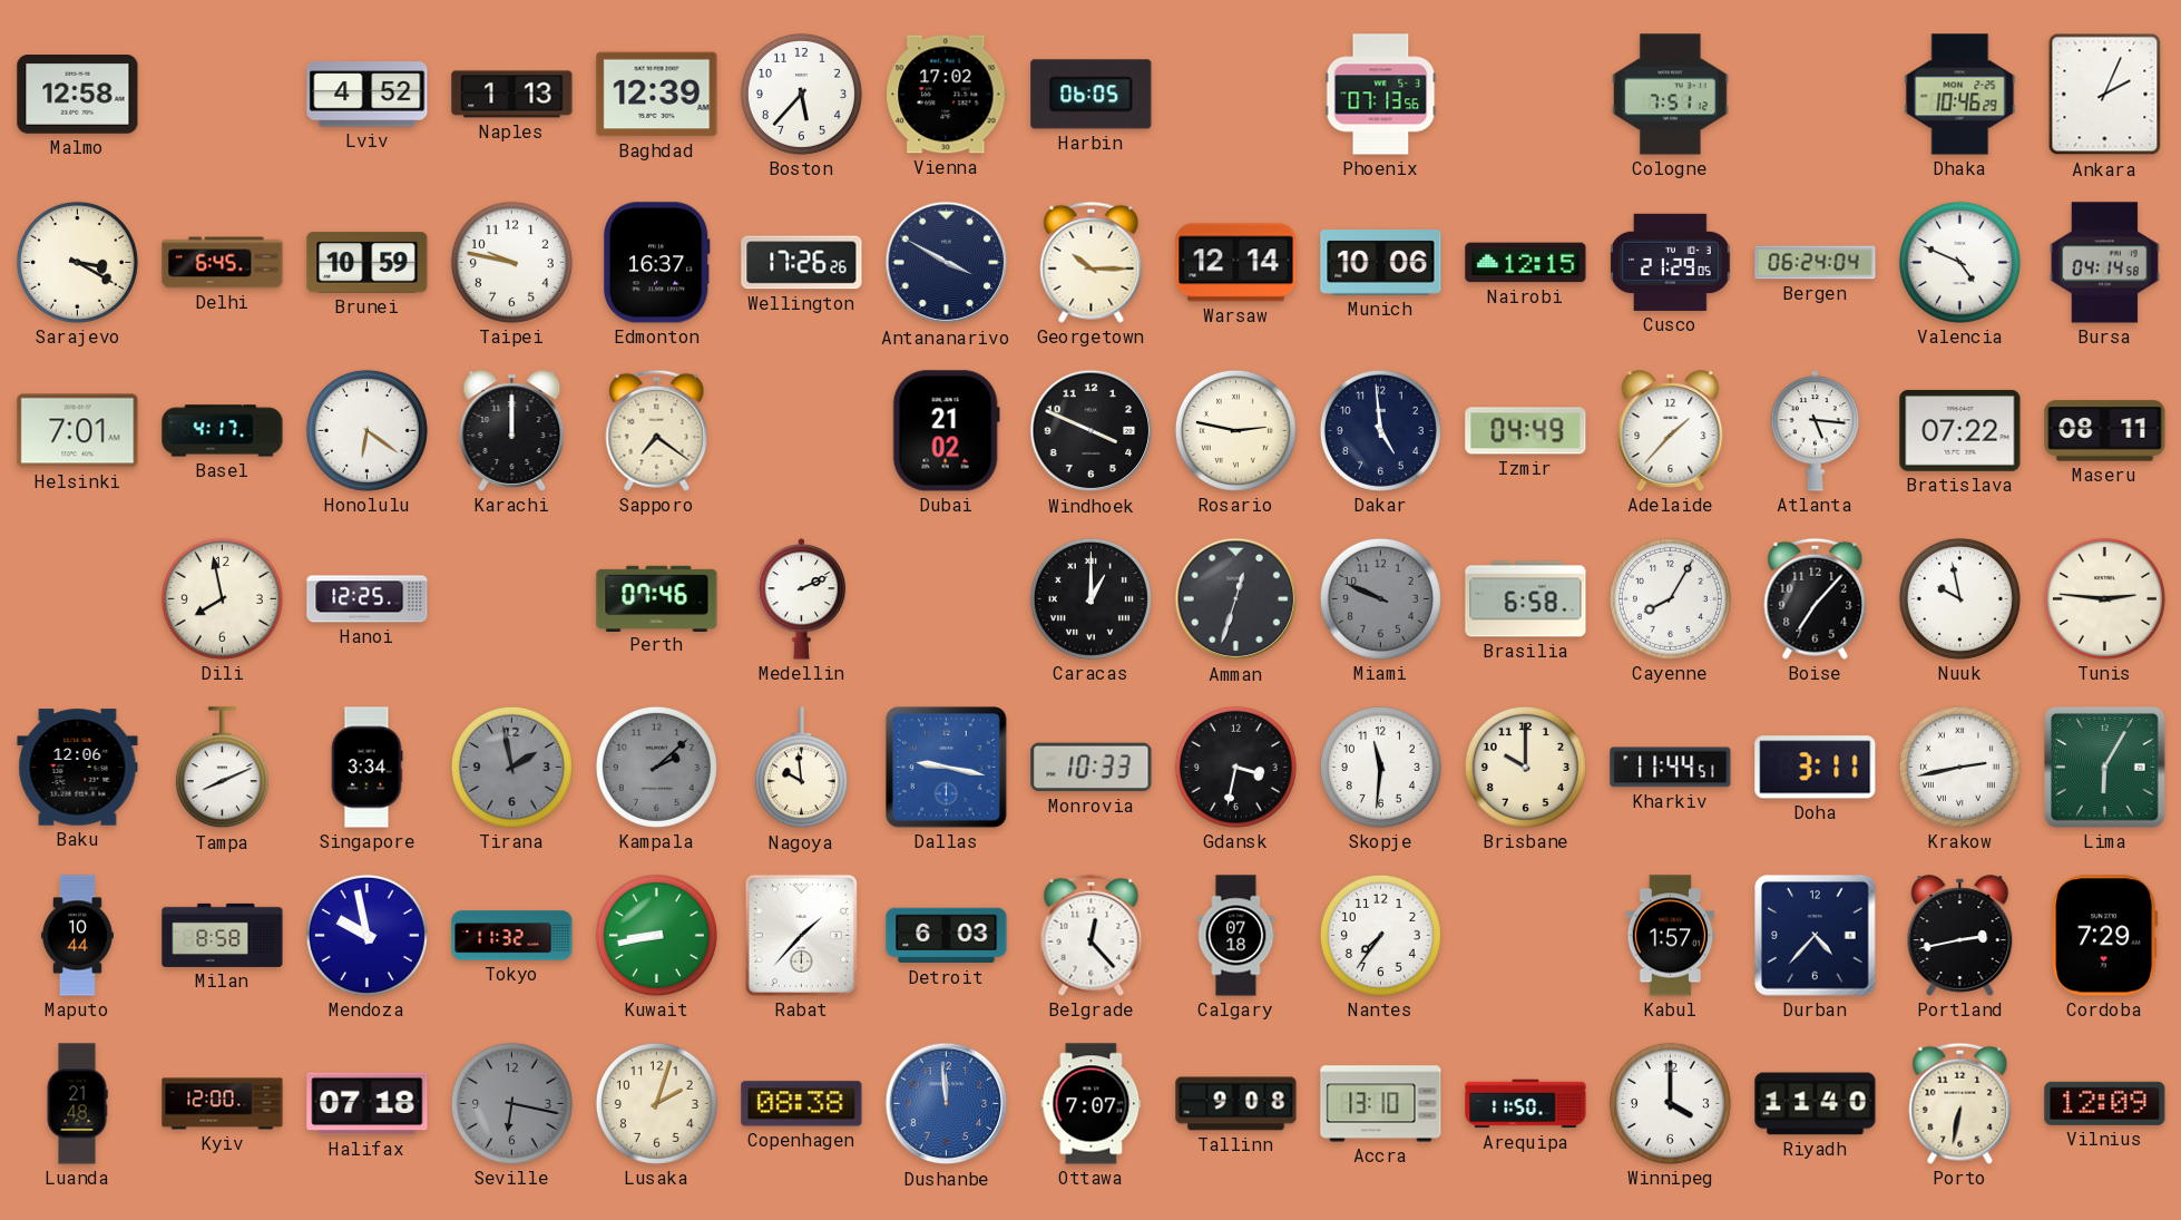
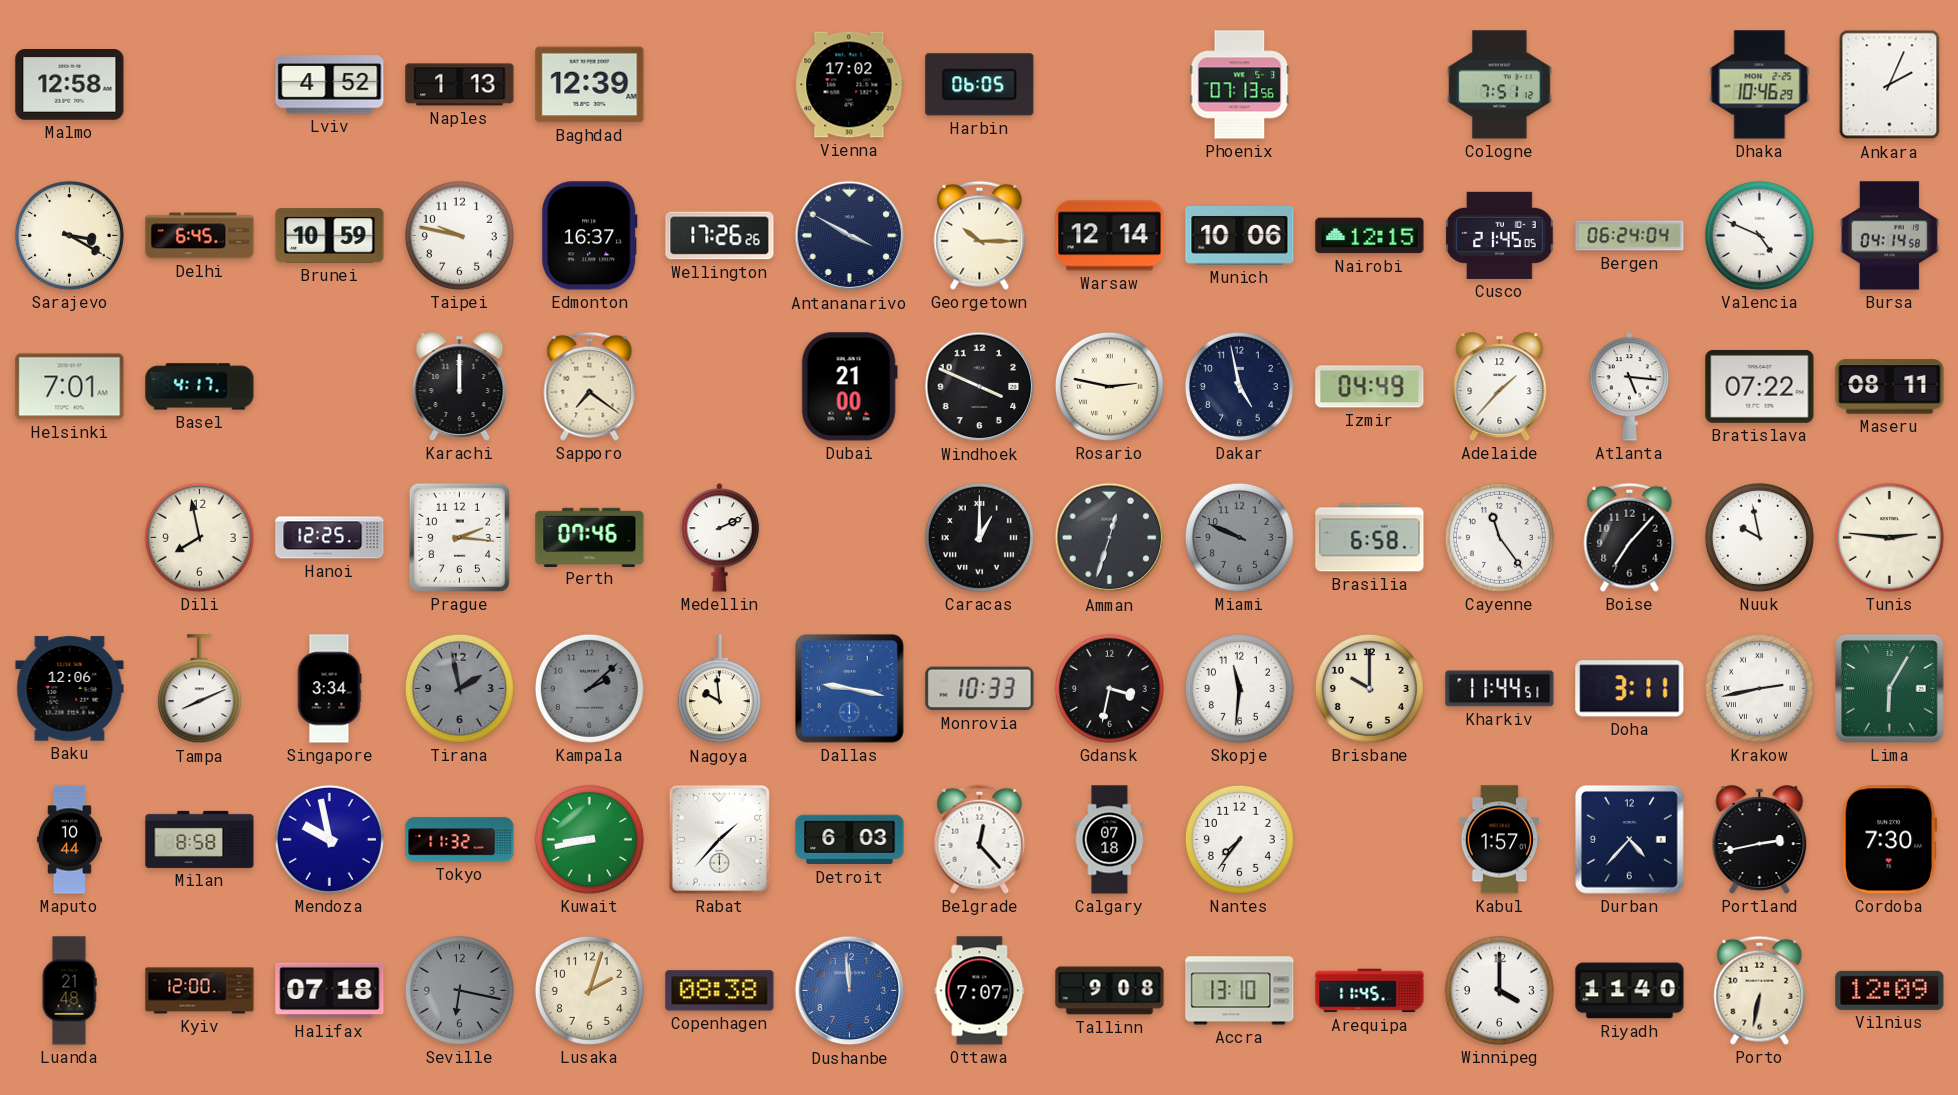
Boston: 5:37 -> none
Cusco: 21:29 -> 21:45
Honolulu: 6:21 -> none
Dubai: 21:02 -> 21:00
Dakar: 4:59 -> 4:58
Prague: none -> 2:16
Cayenne: 8:05 -> 11:24
Cordoba: 7:29 -> 7:30
Arequipa: 11:50 -> 11:45
